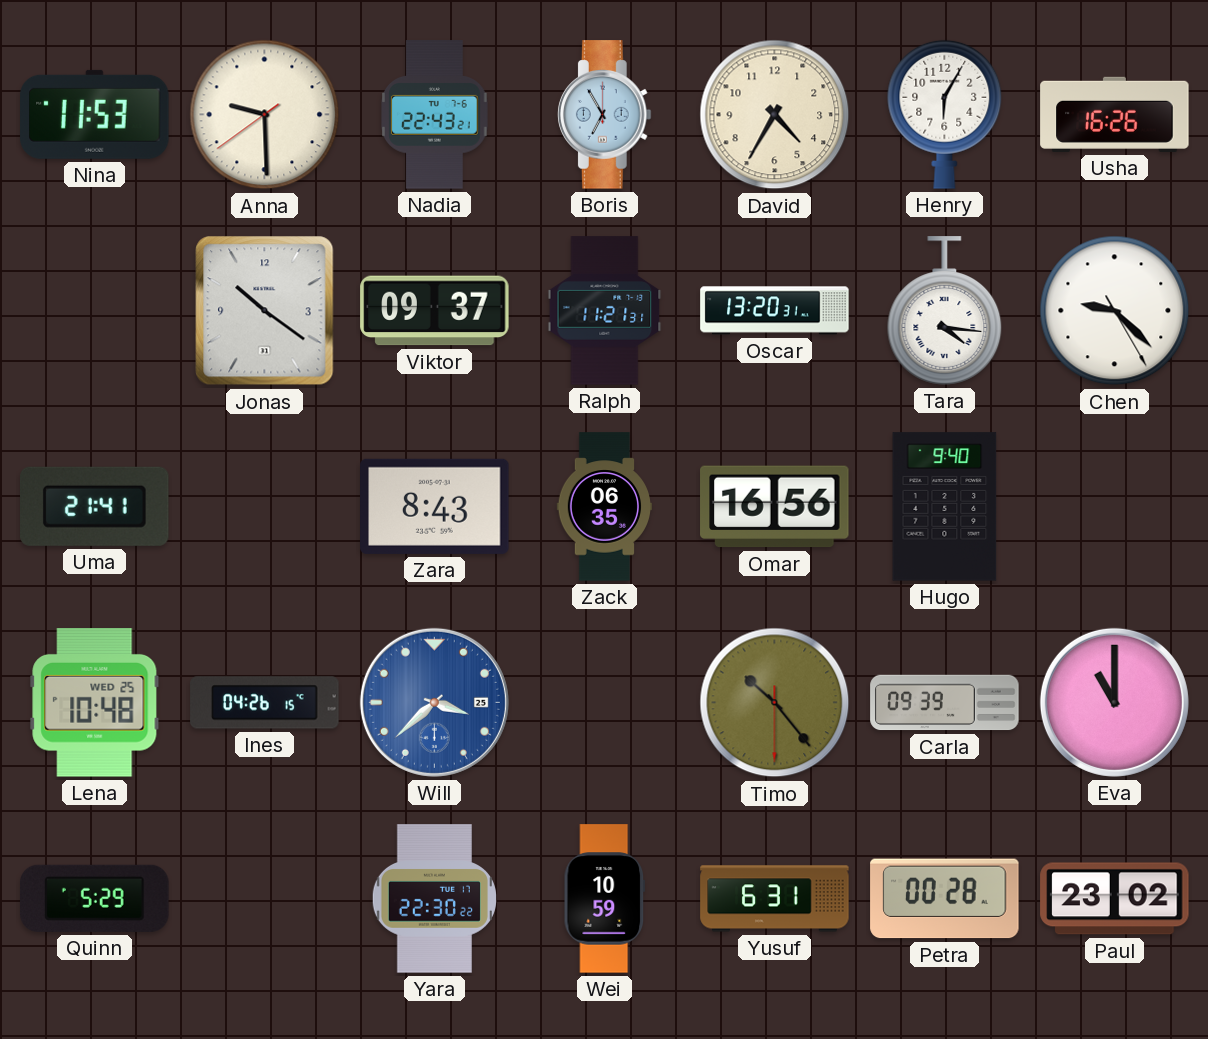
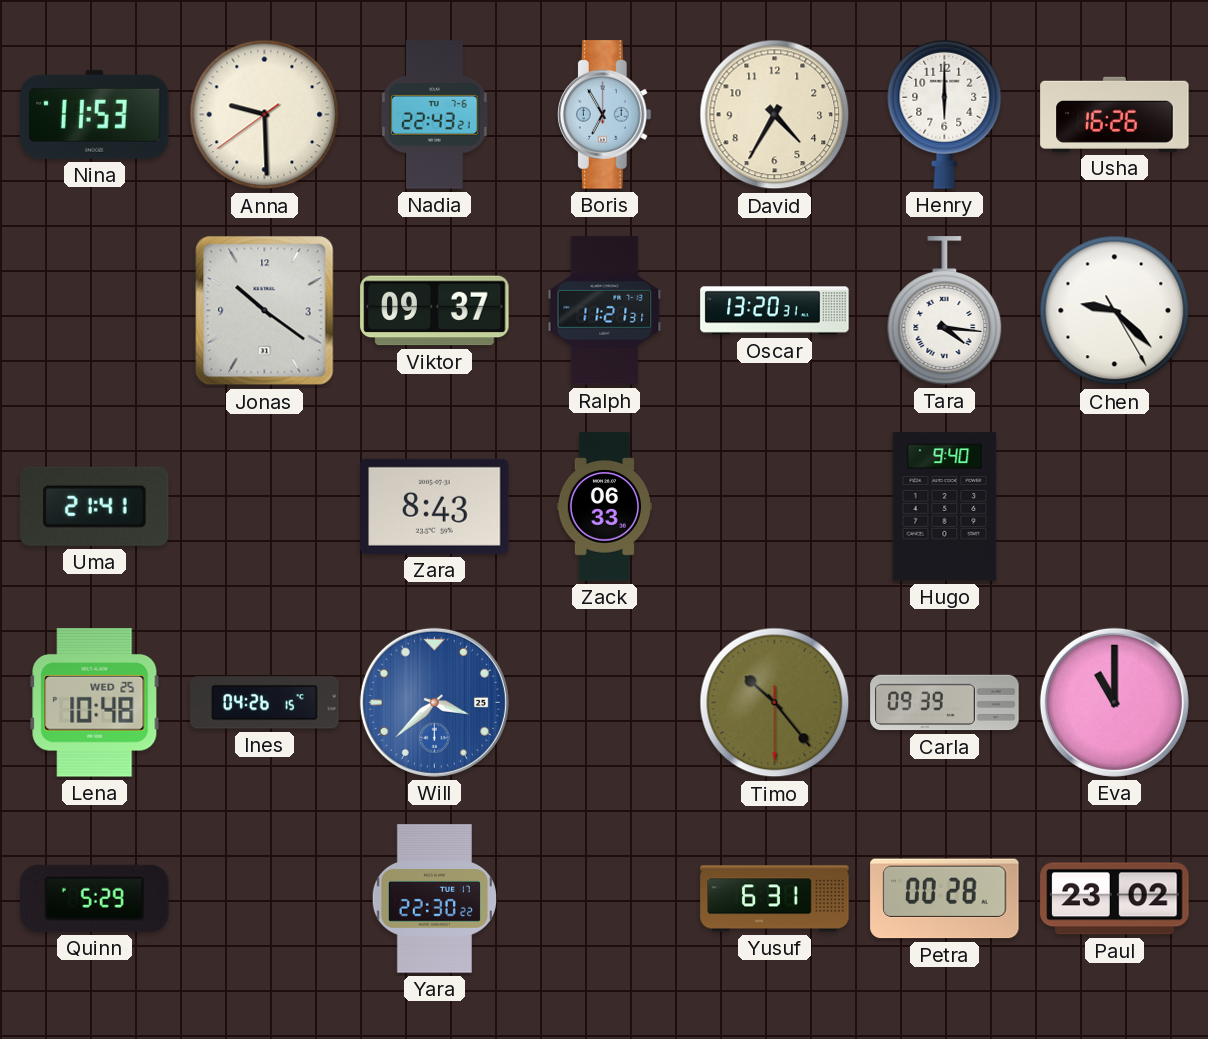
Henry: 6:05 -> 6:00
Zack: 06:35 -> 06:33
Omar: 16:56 -> none
Wei: 10:59 -> none
